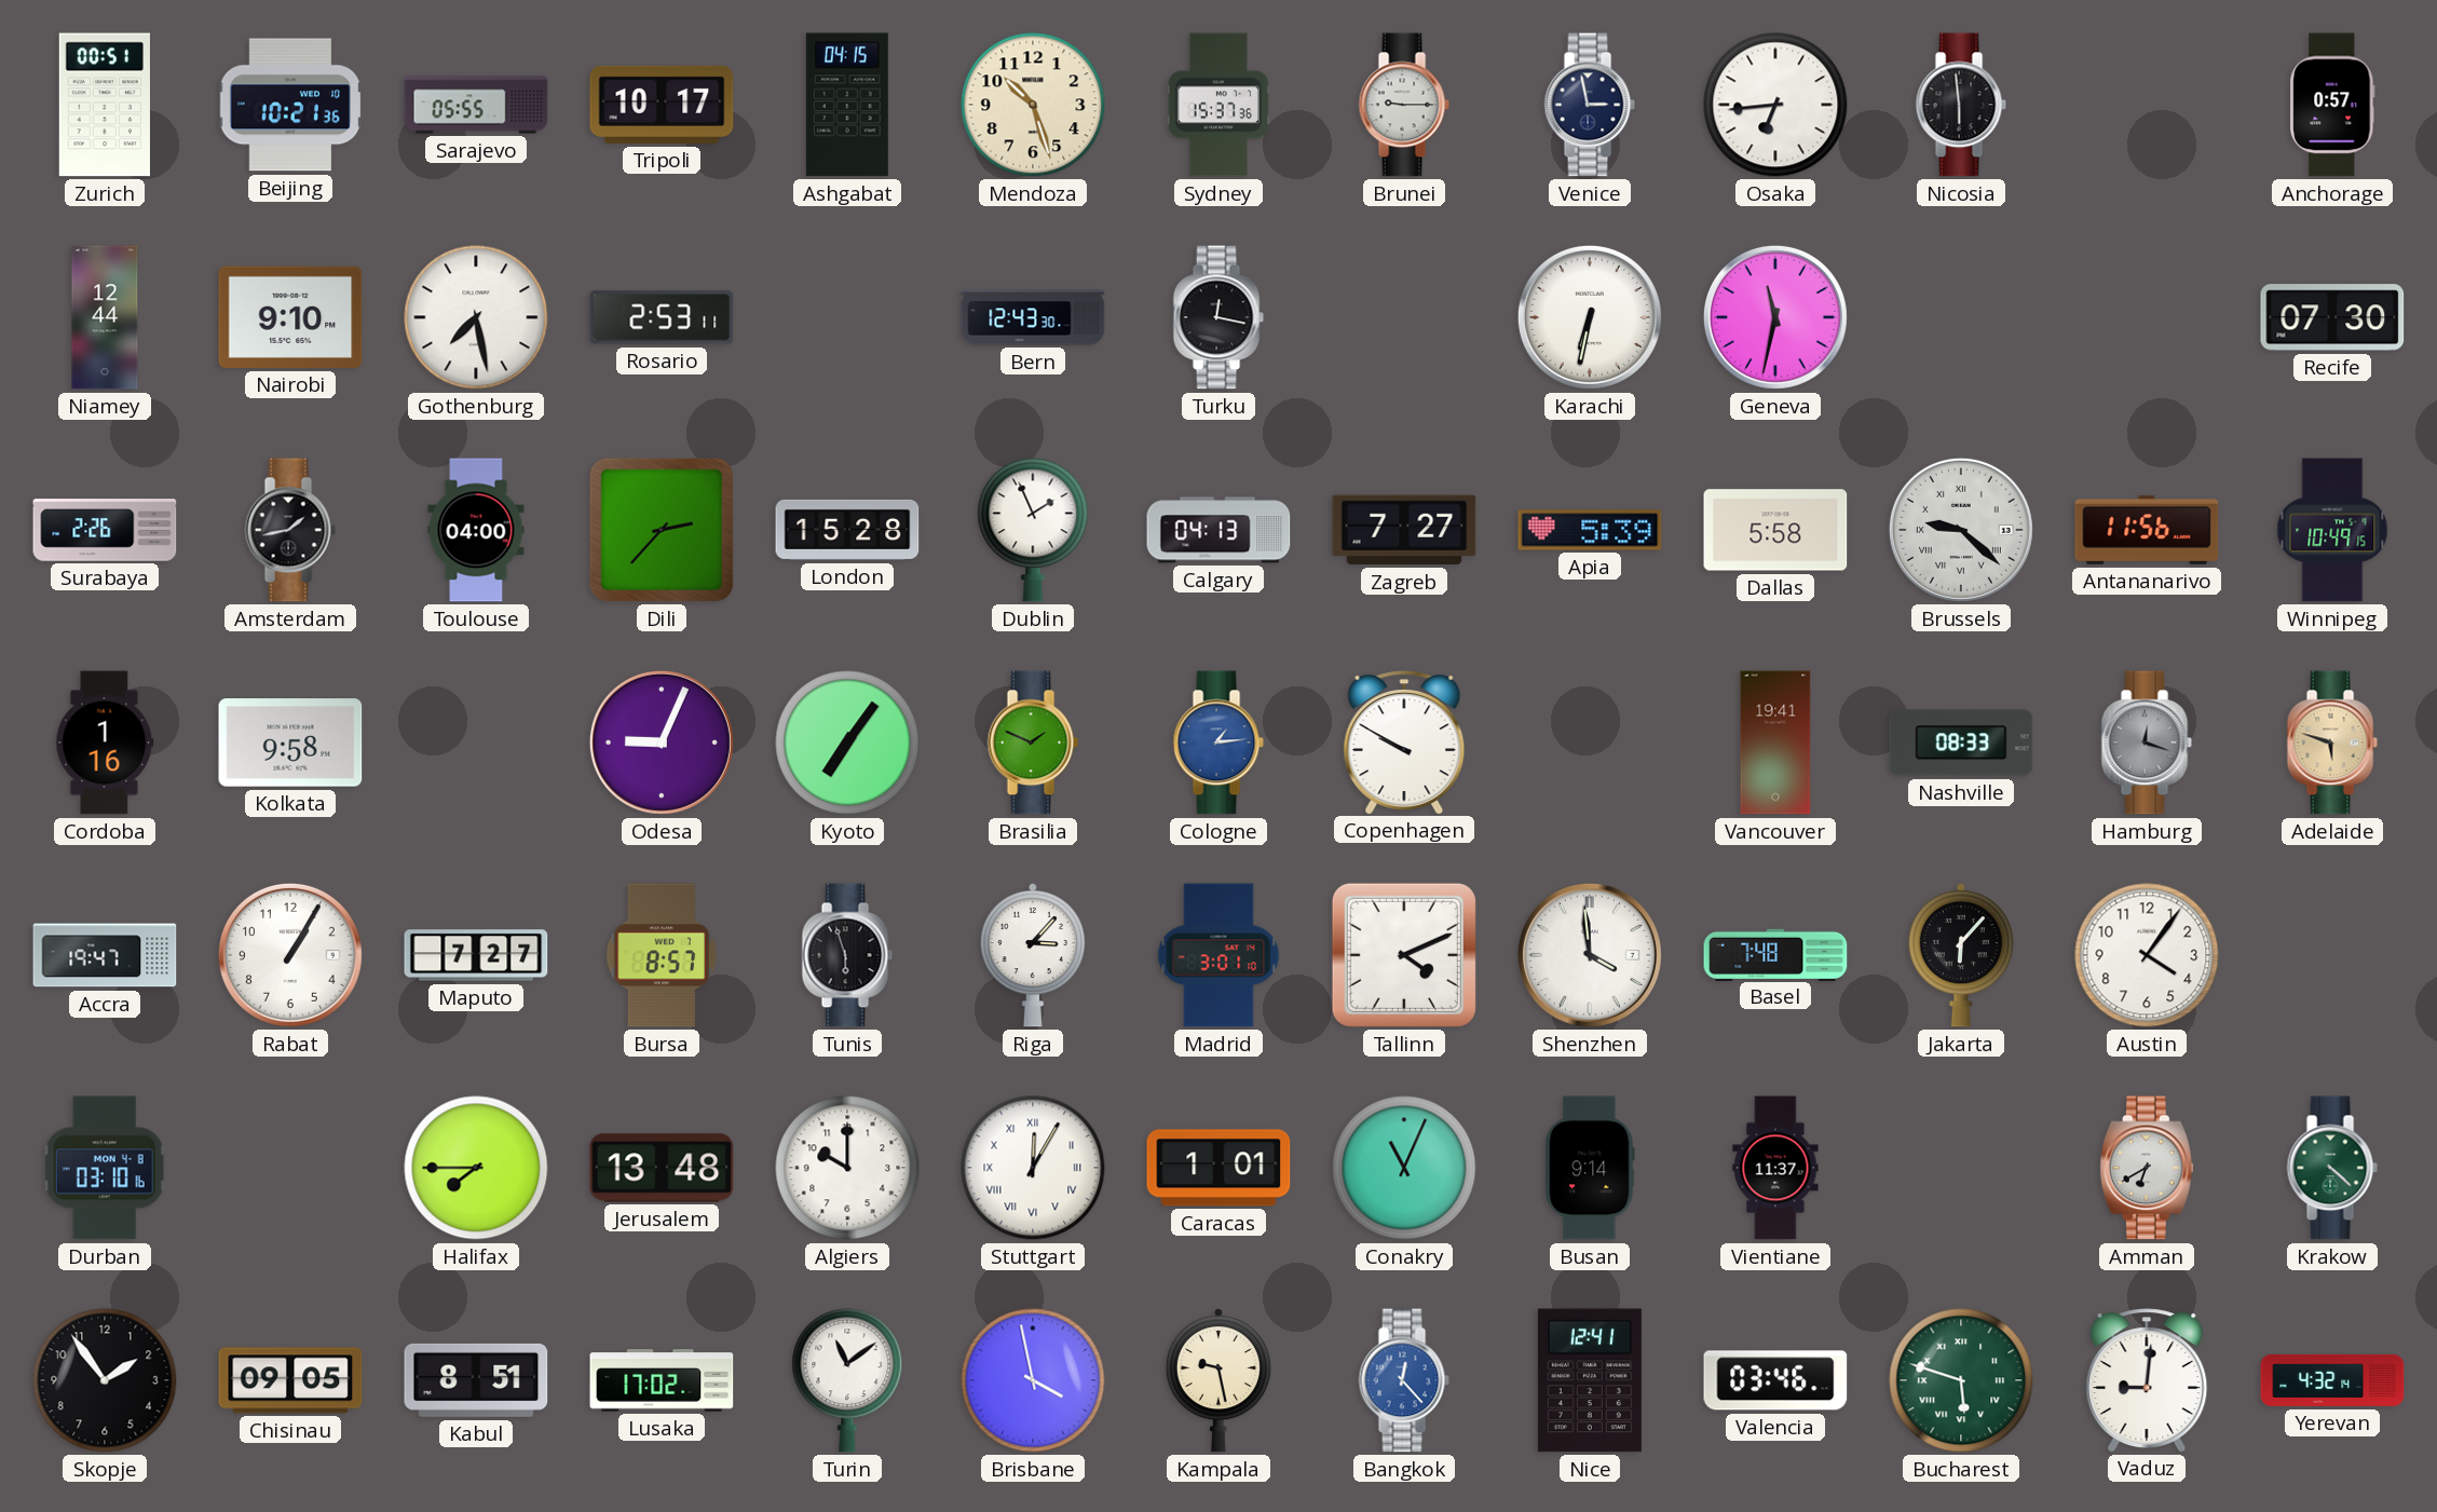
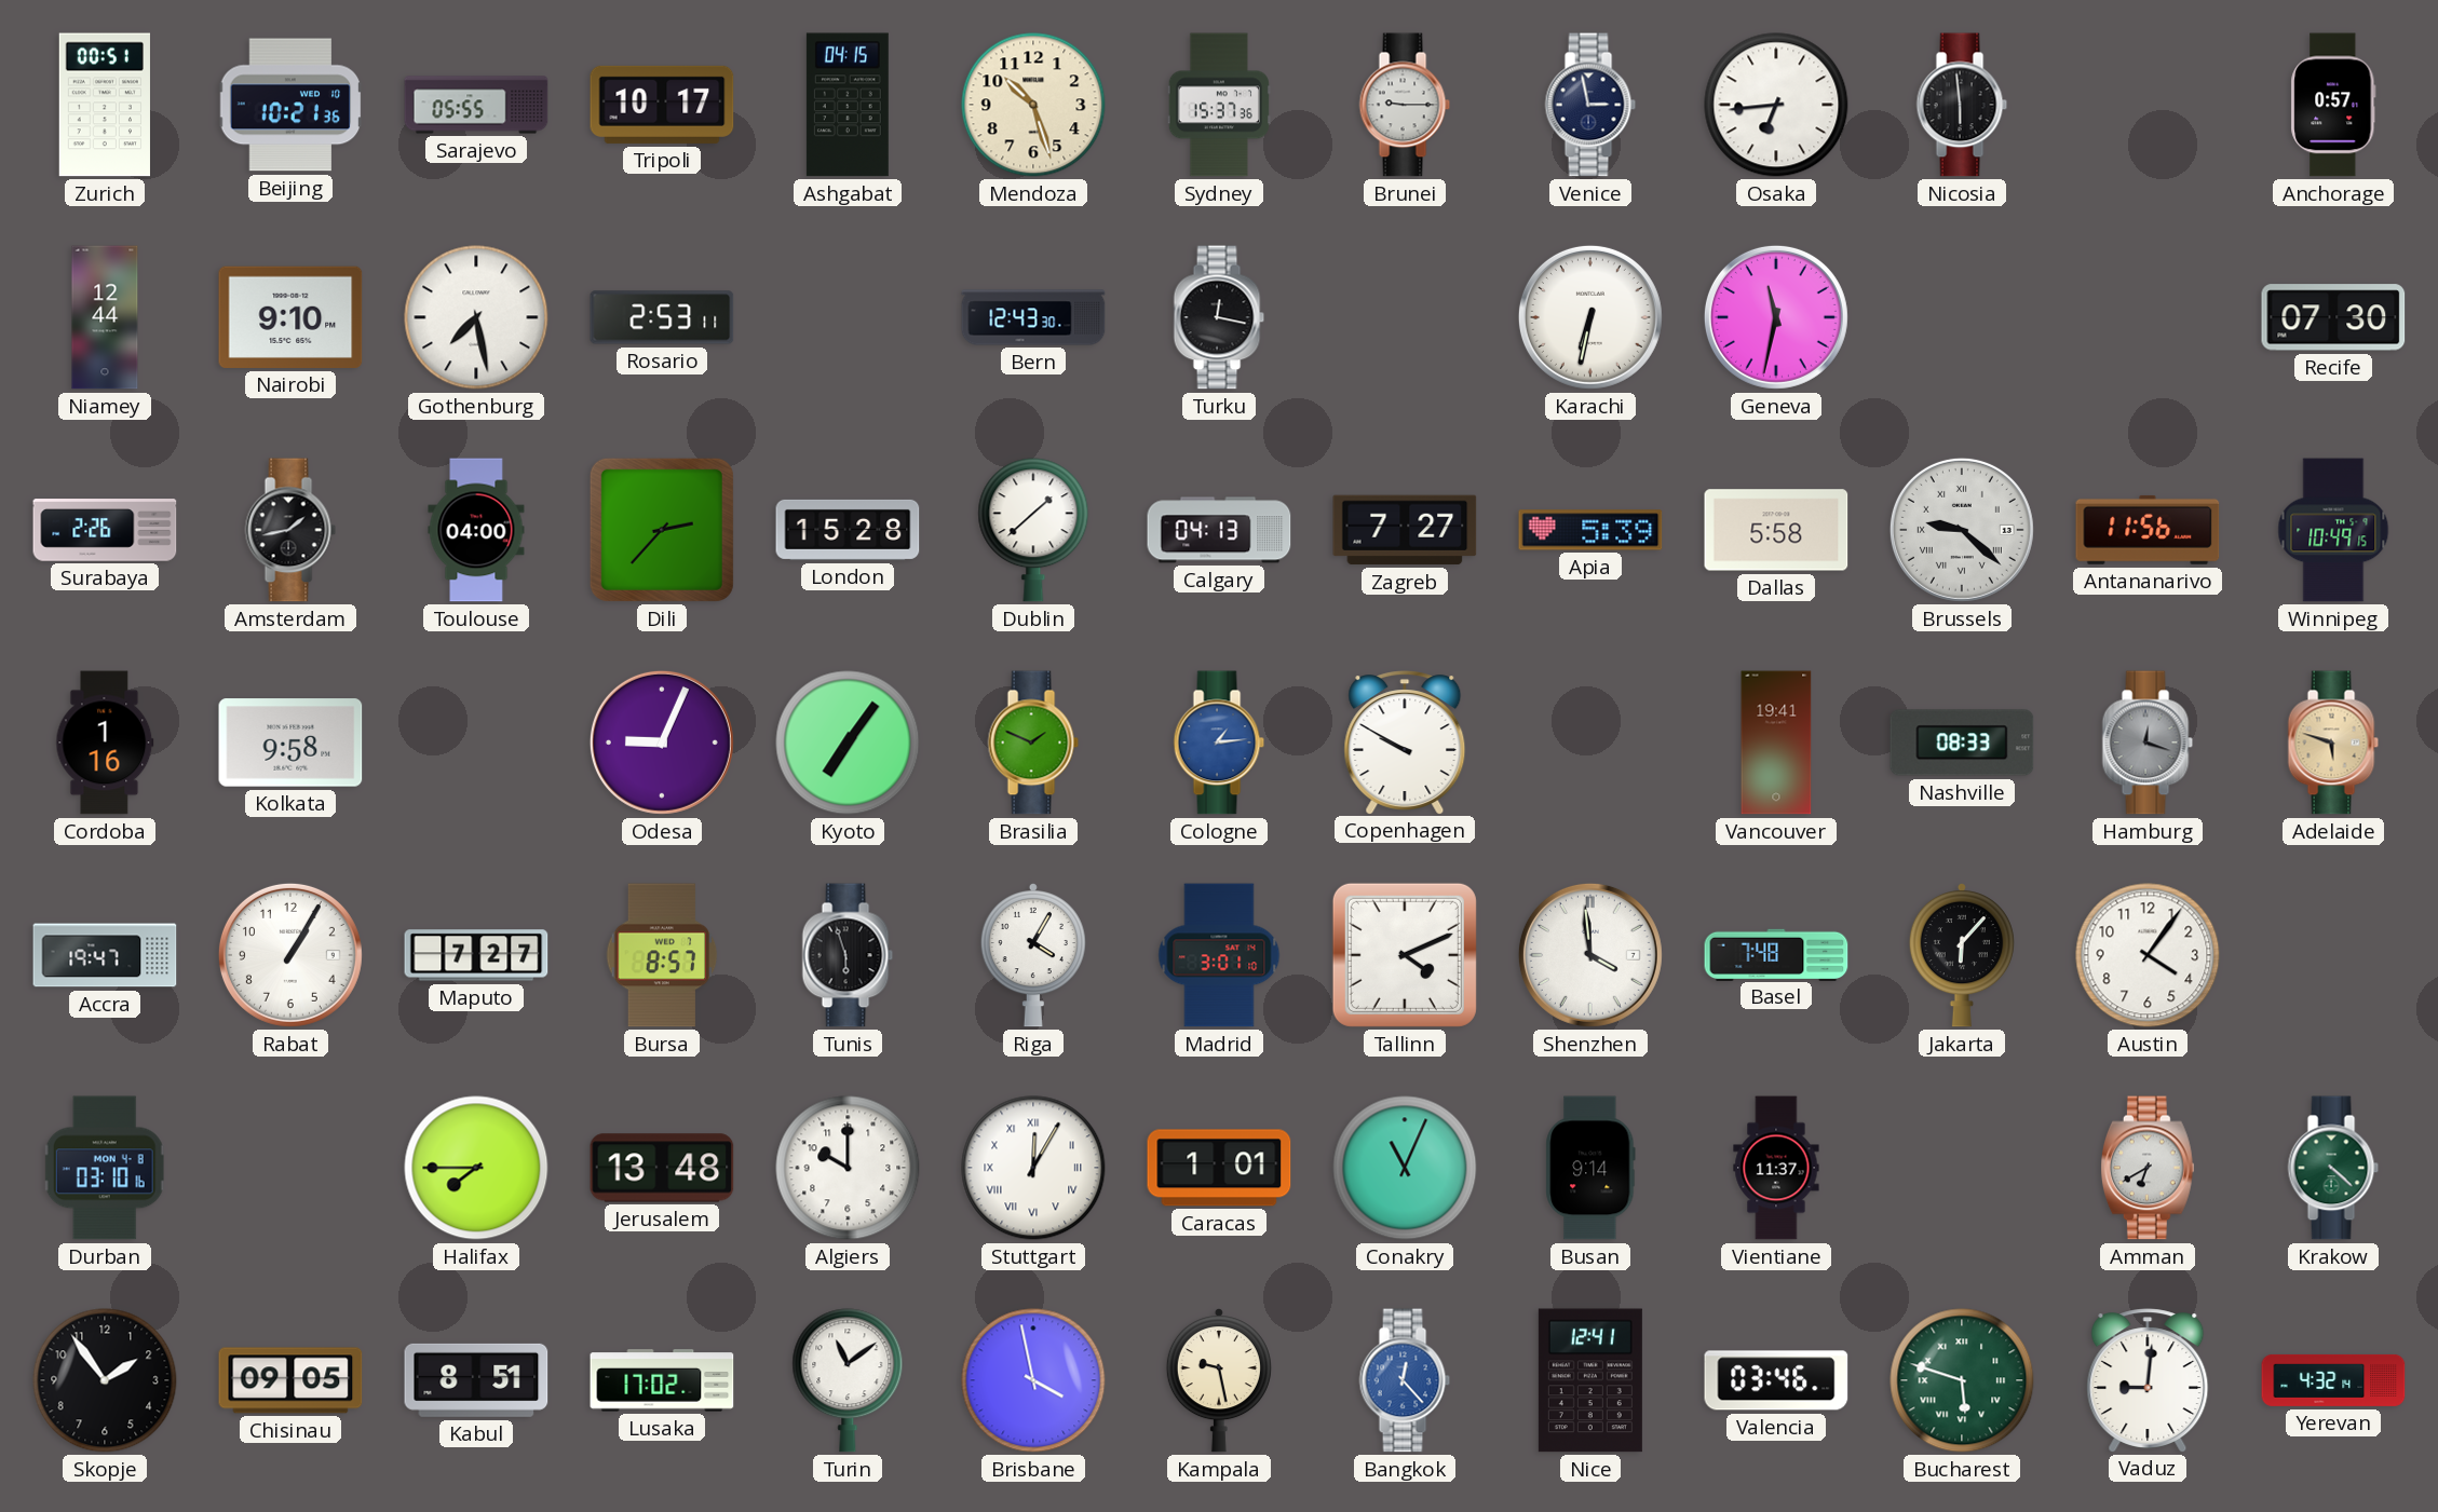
Dublin: 1:56 -> 1:38
Riga: 3:07 -> 4:05
